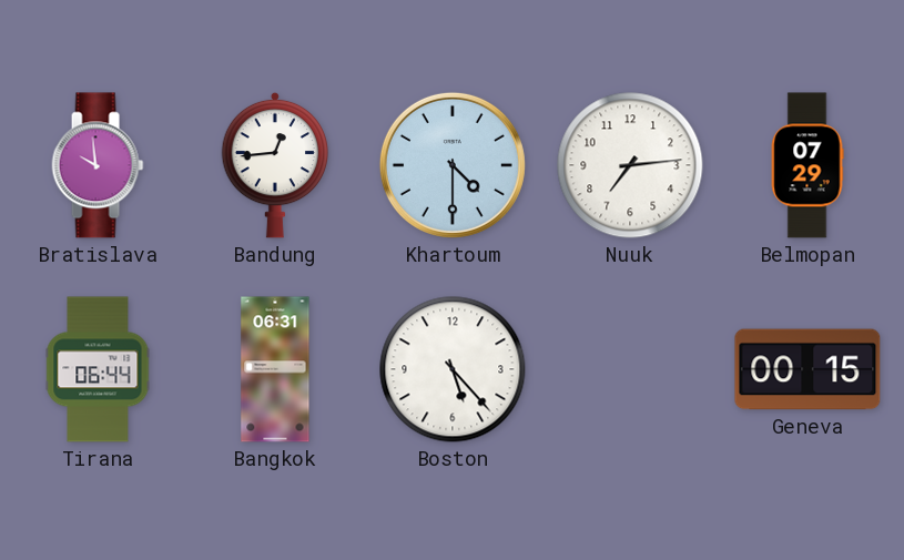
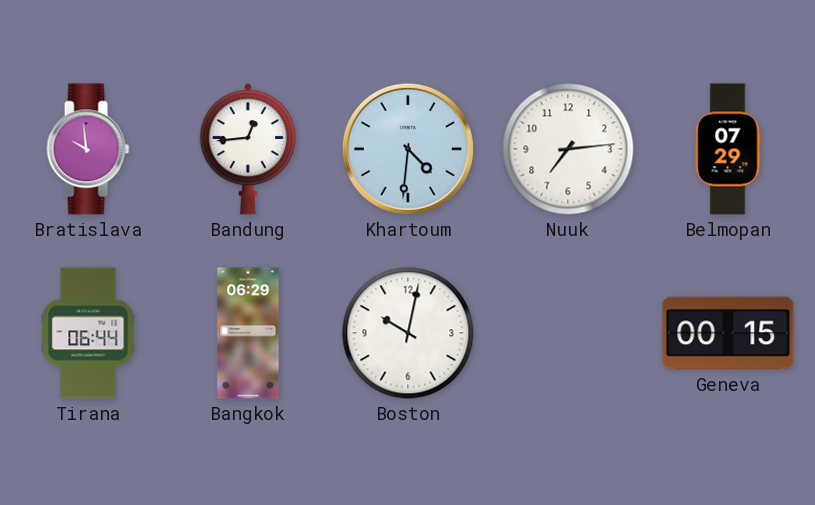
Khartoum: 4:30 -> 4:31
Bangkok: 06:31 -> 06:29
Boston: 5:23 -> 10:02
